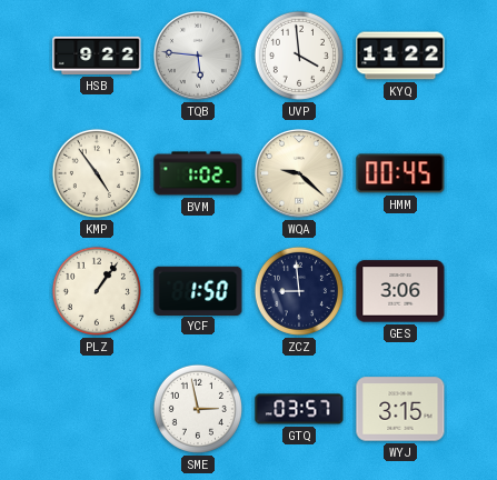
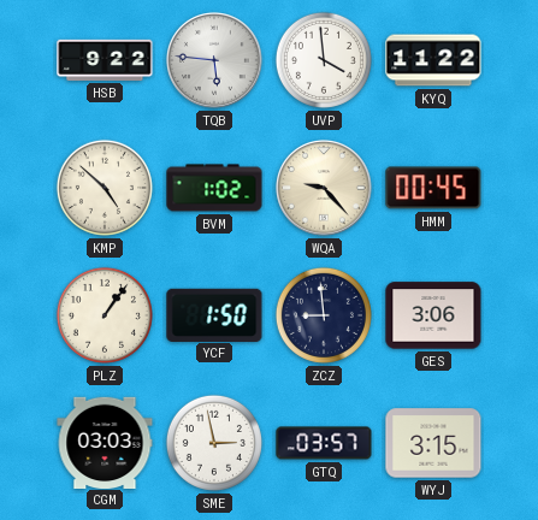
KMP: 4:54 -> 4:52
WQA: 9:22 -> 9:23
CGM: none -> 03:03
